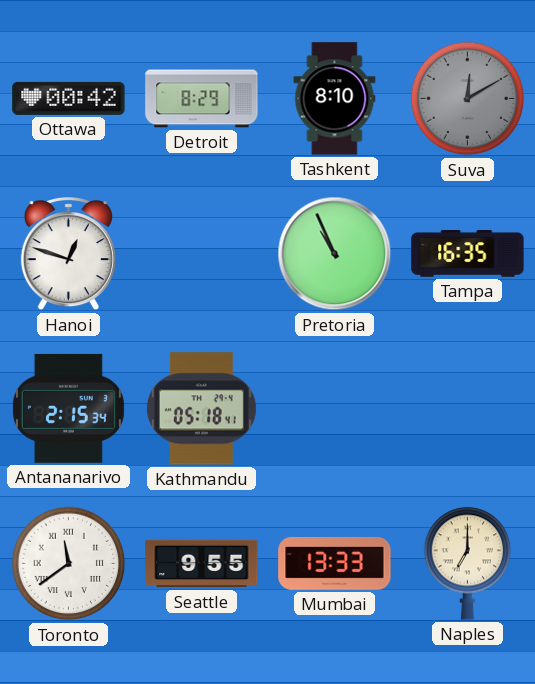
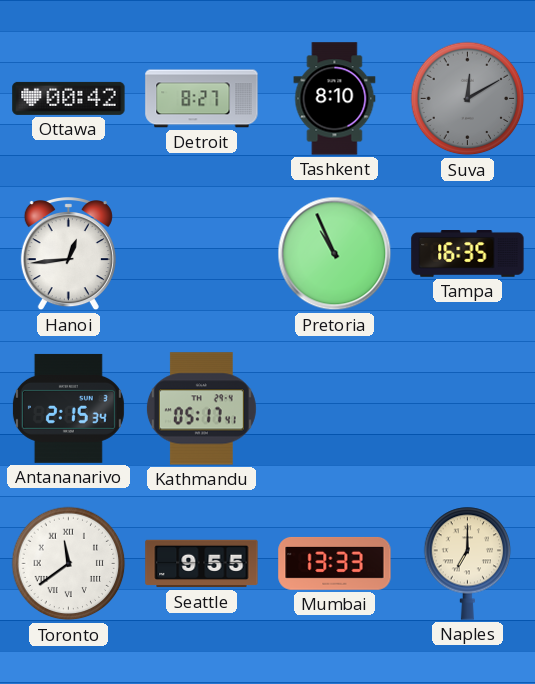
Detroit: 8:29 -> 8:27
Hanoi: 12:48 -> 12:44
Kathmandu: 05:18 -> 05:17
